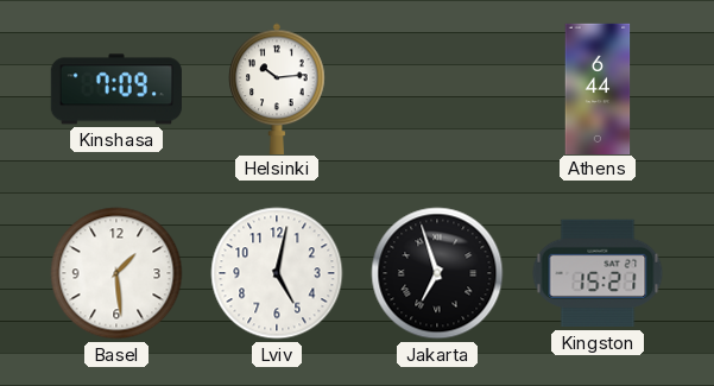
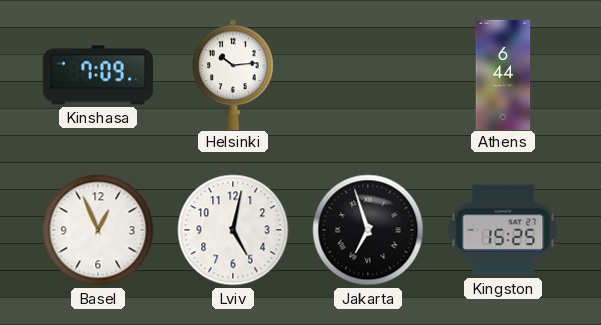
Basel: 1:29 -> 12:56
Kingston: 15:21 -> 15:25
